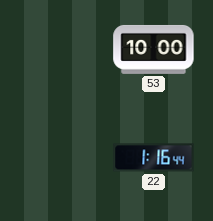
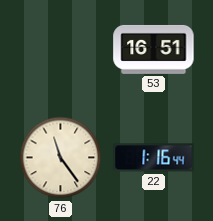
53: 10:00 -> 16:51
76: none -> 11:24
